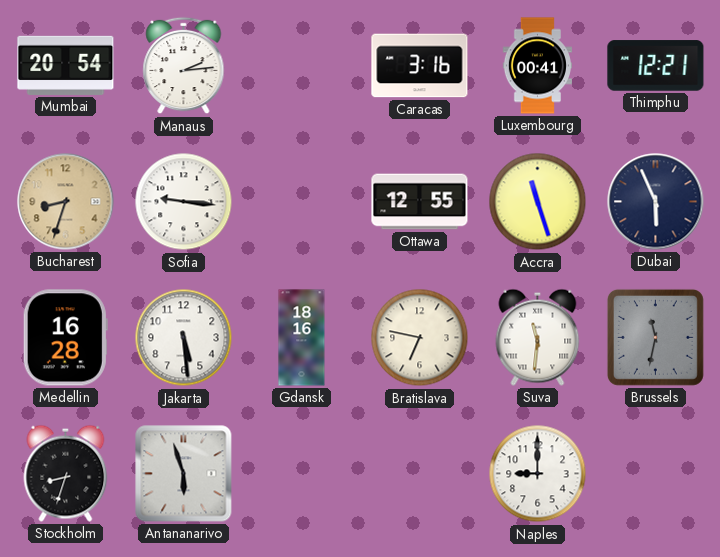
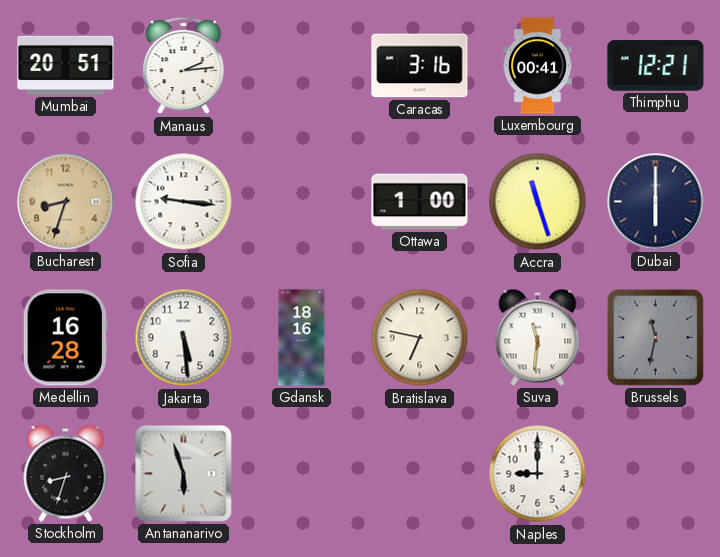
Mumbai: 20:54 -> 20:51
Ottawa: 12:55 -> 1:00
Dubai: 5:56 -> 6:00
